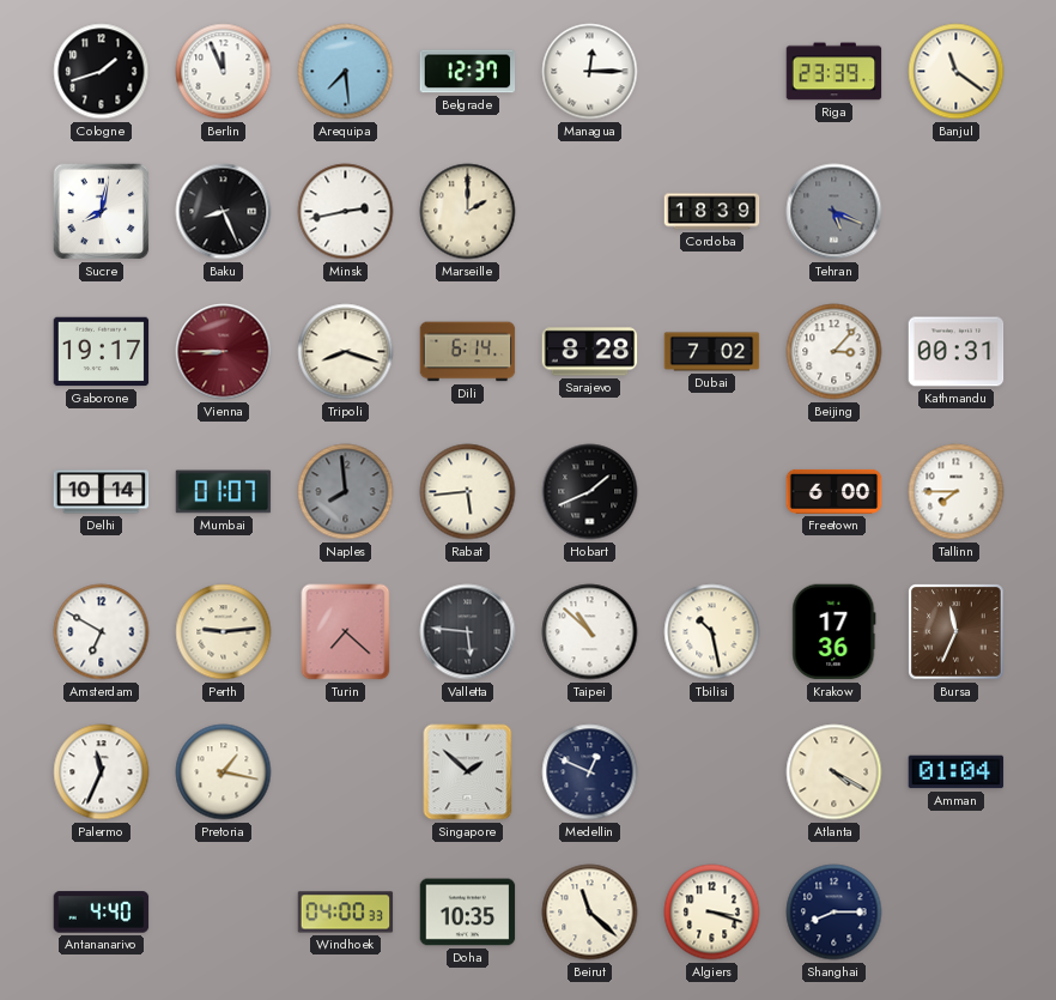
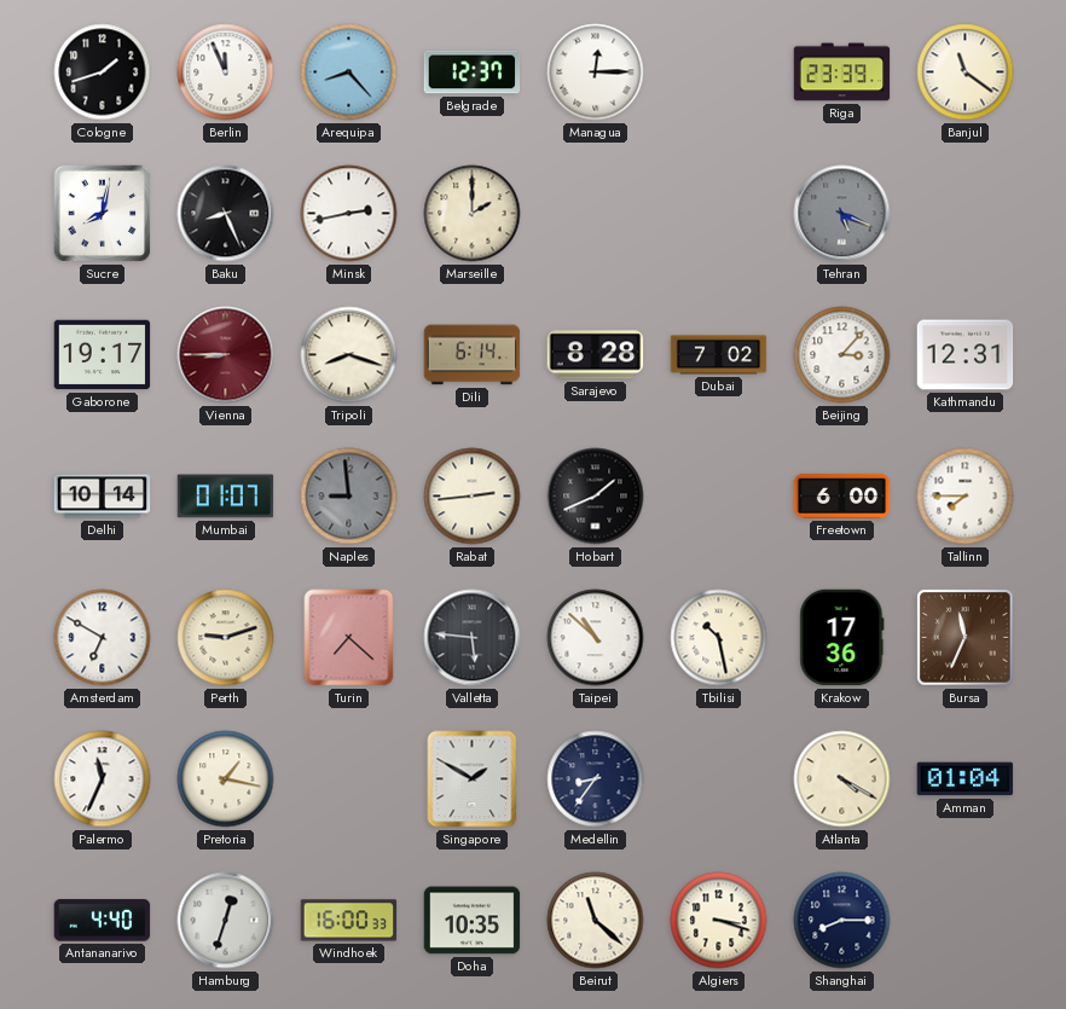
Arequipa: 7:29 -> 8:23
Cordoba: 18:39 -> none
Kathmandu: 00:31 -> 12:31
Naples: 7:59 -> 8:59
Rabat: 5:44 -> 2:44
Perth: 9:14 -> 9:12
Singapore: 1:52 -> 1:50
Medellin: 12:49 -> 8:36
Hamburg: none -> 12:33
Windhoek: 04:00 -> 16:00
